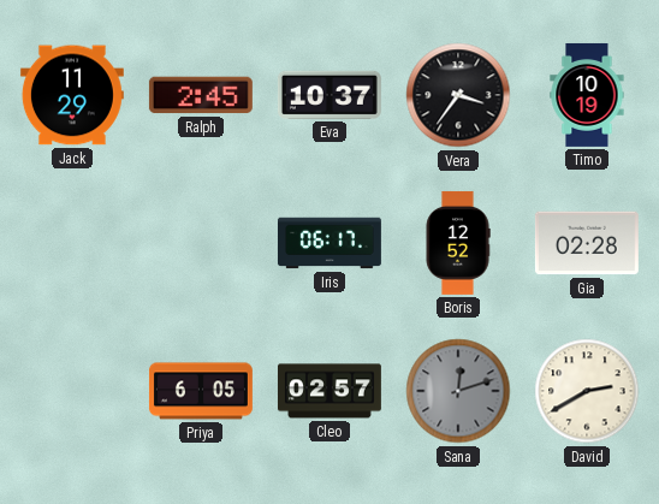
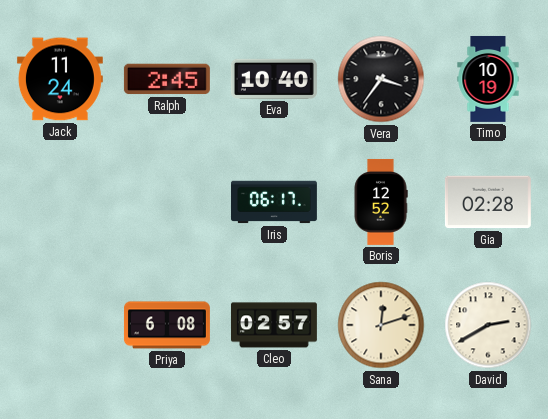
Jack: 11:29 -> 11:24
Eva: 10:37 -> 10:40
Priya: 6:05 -> 6:08
Sana dial: grey -> cream
